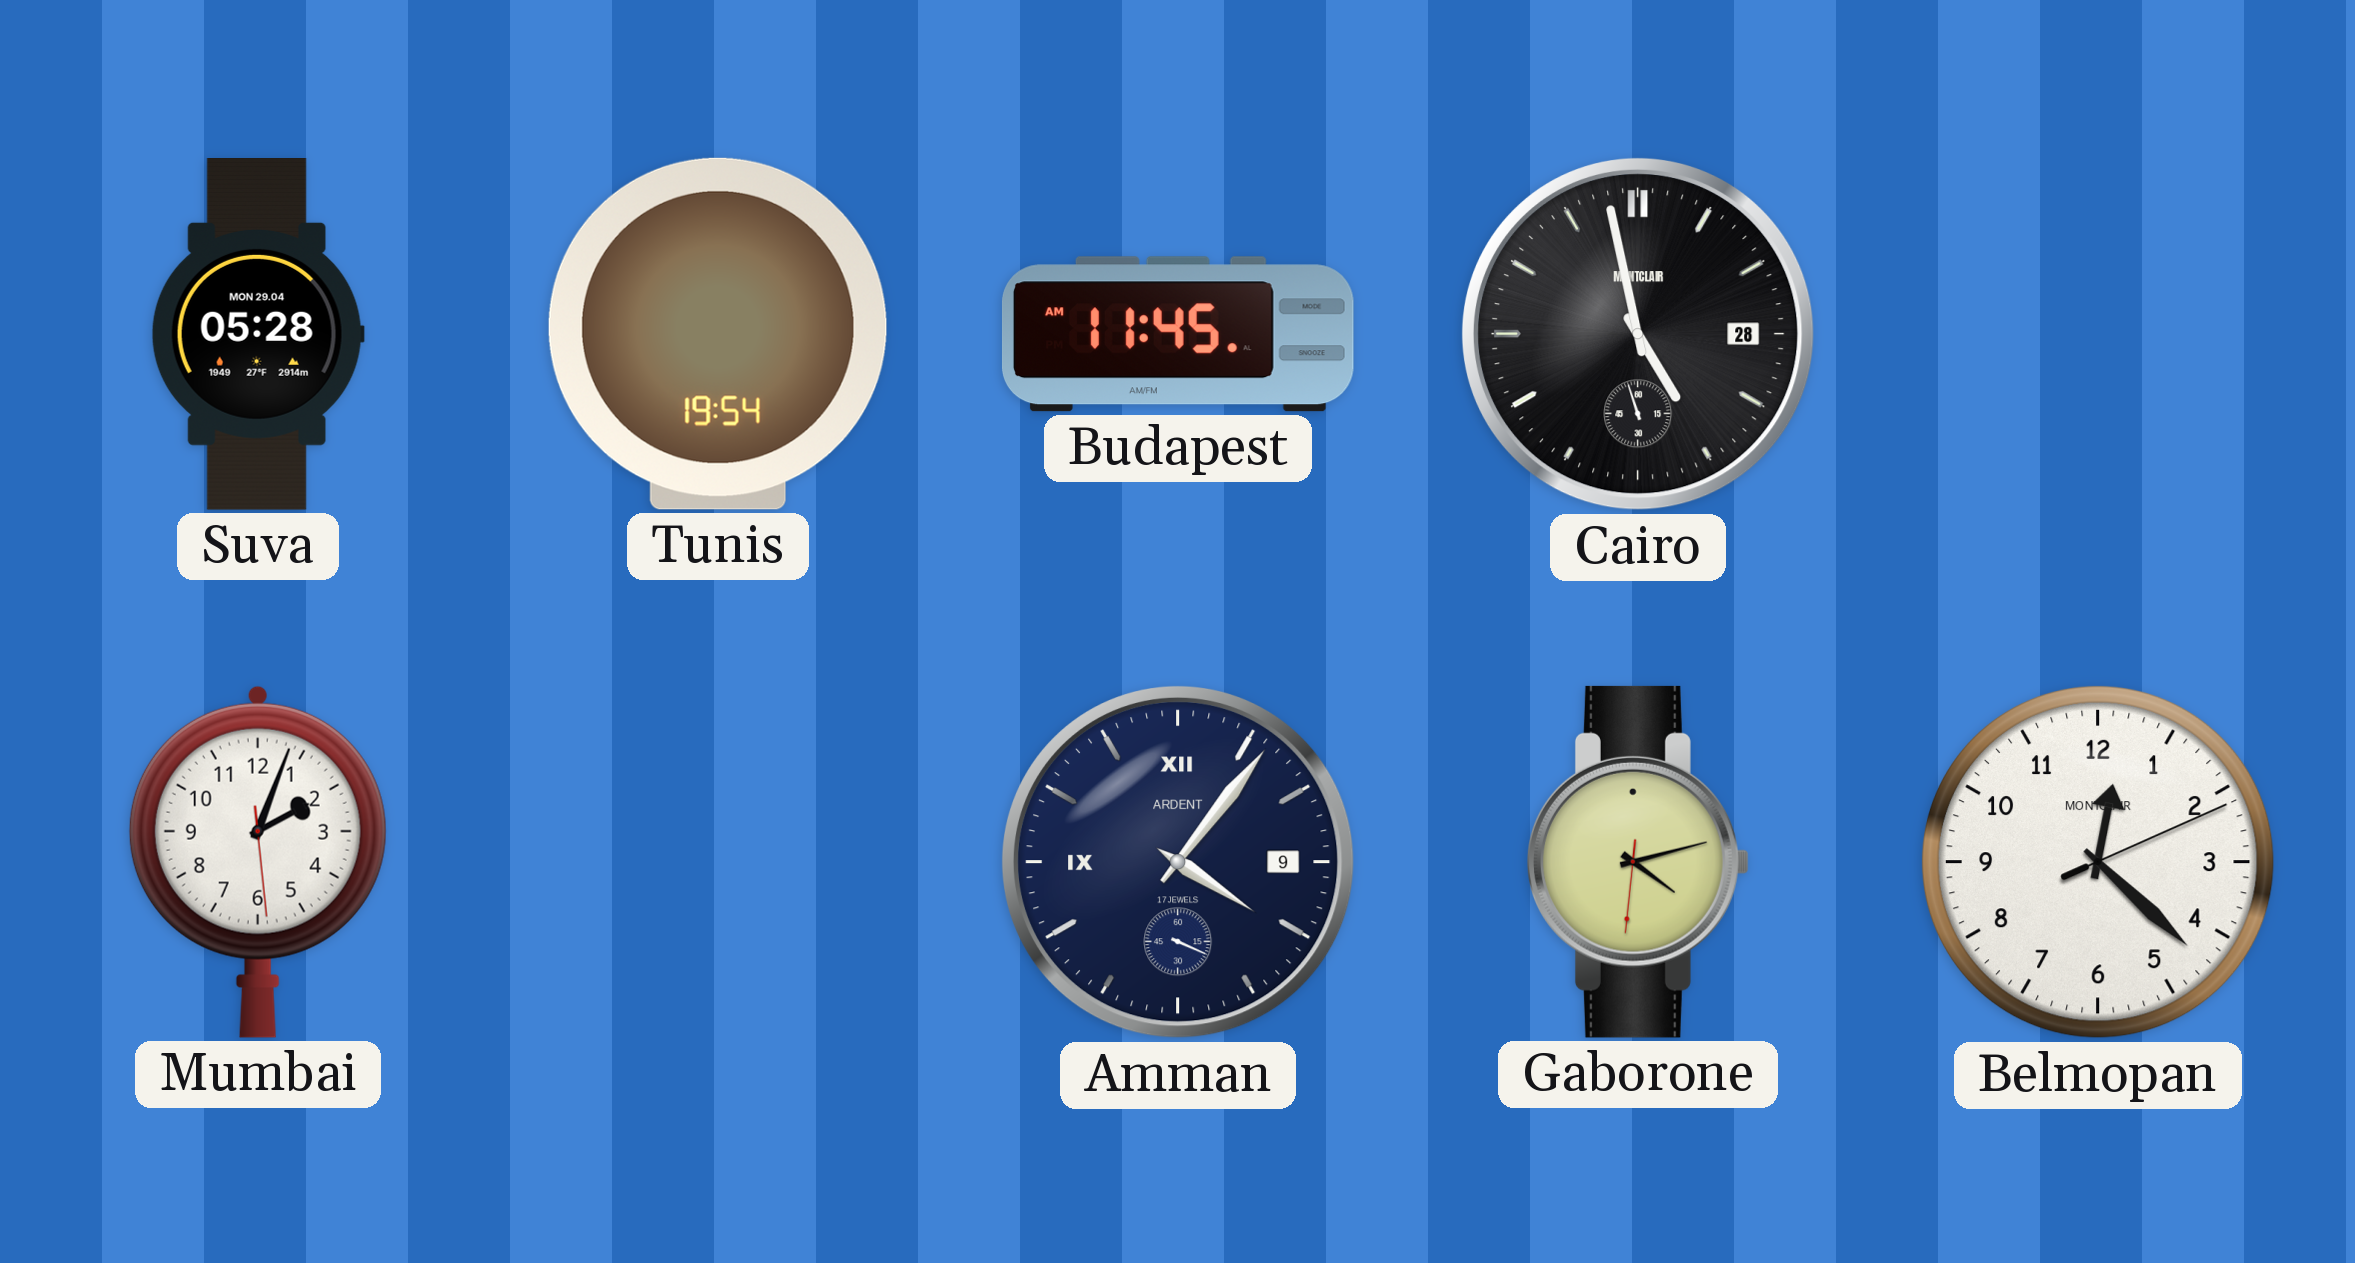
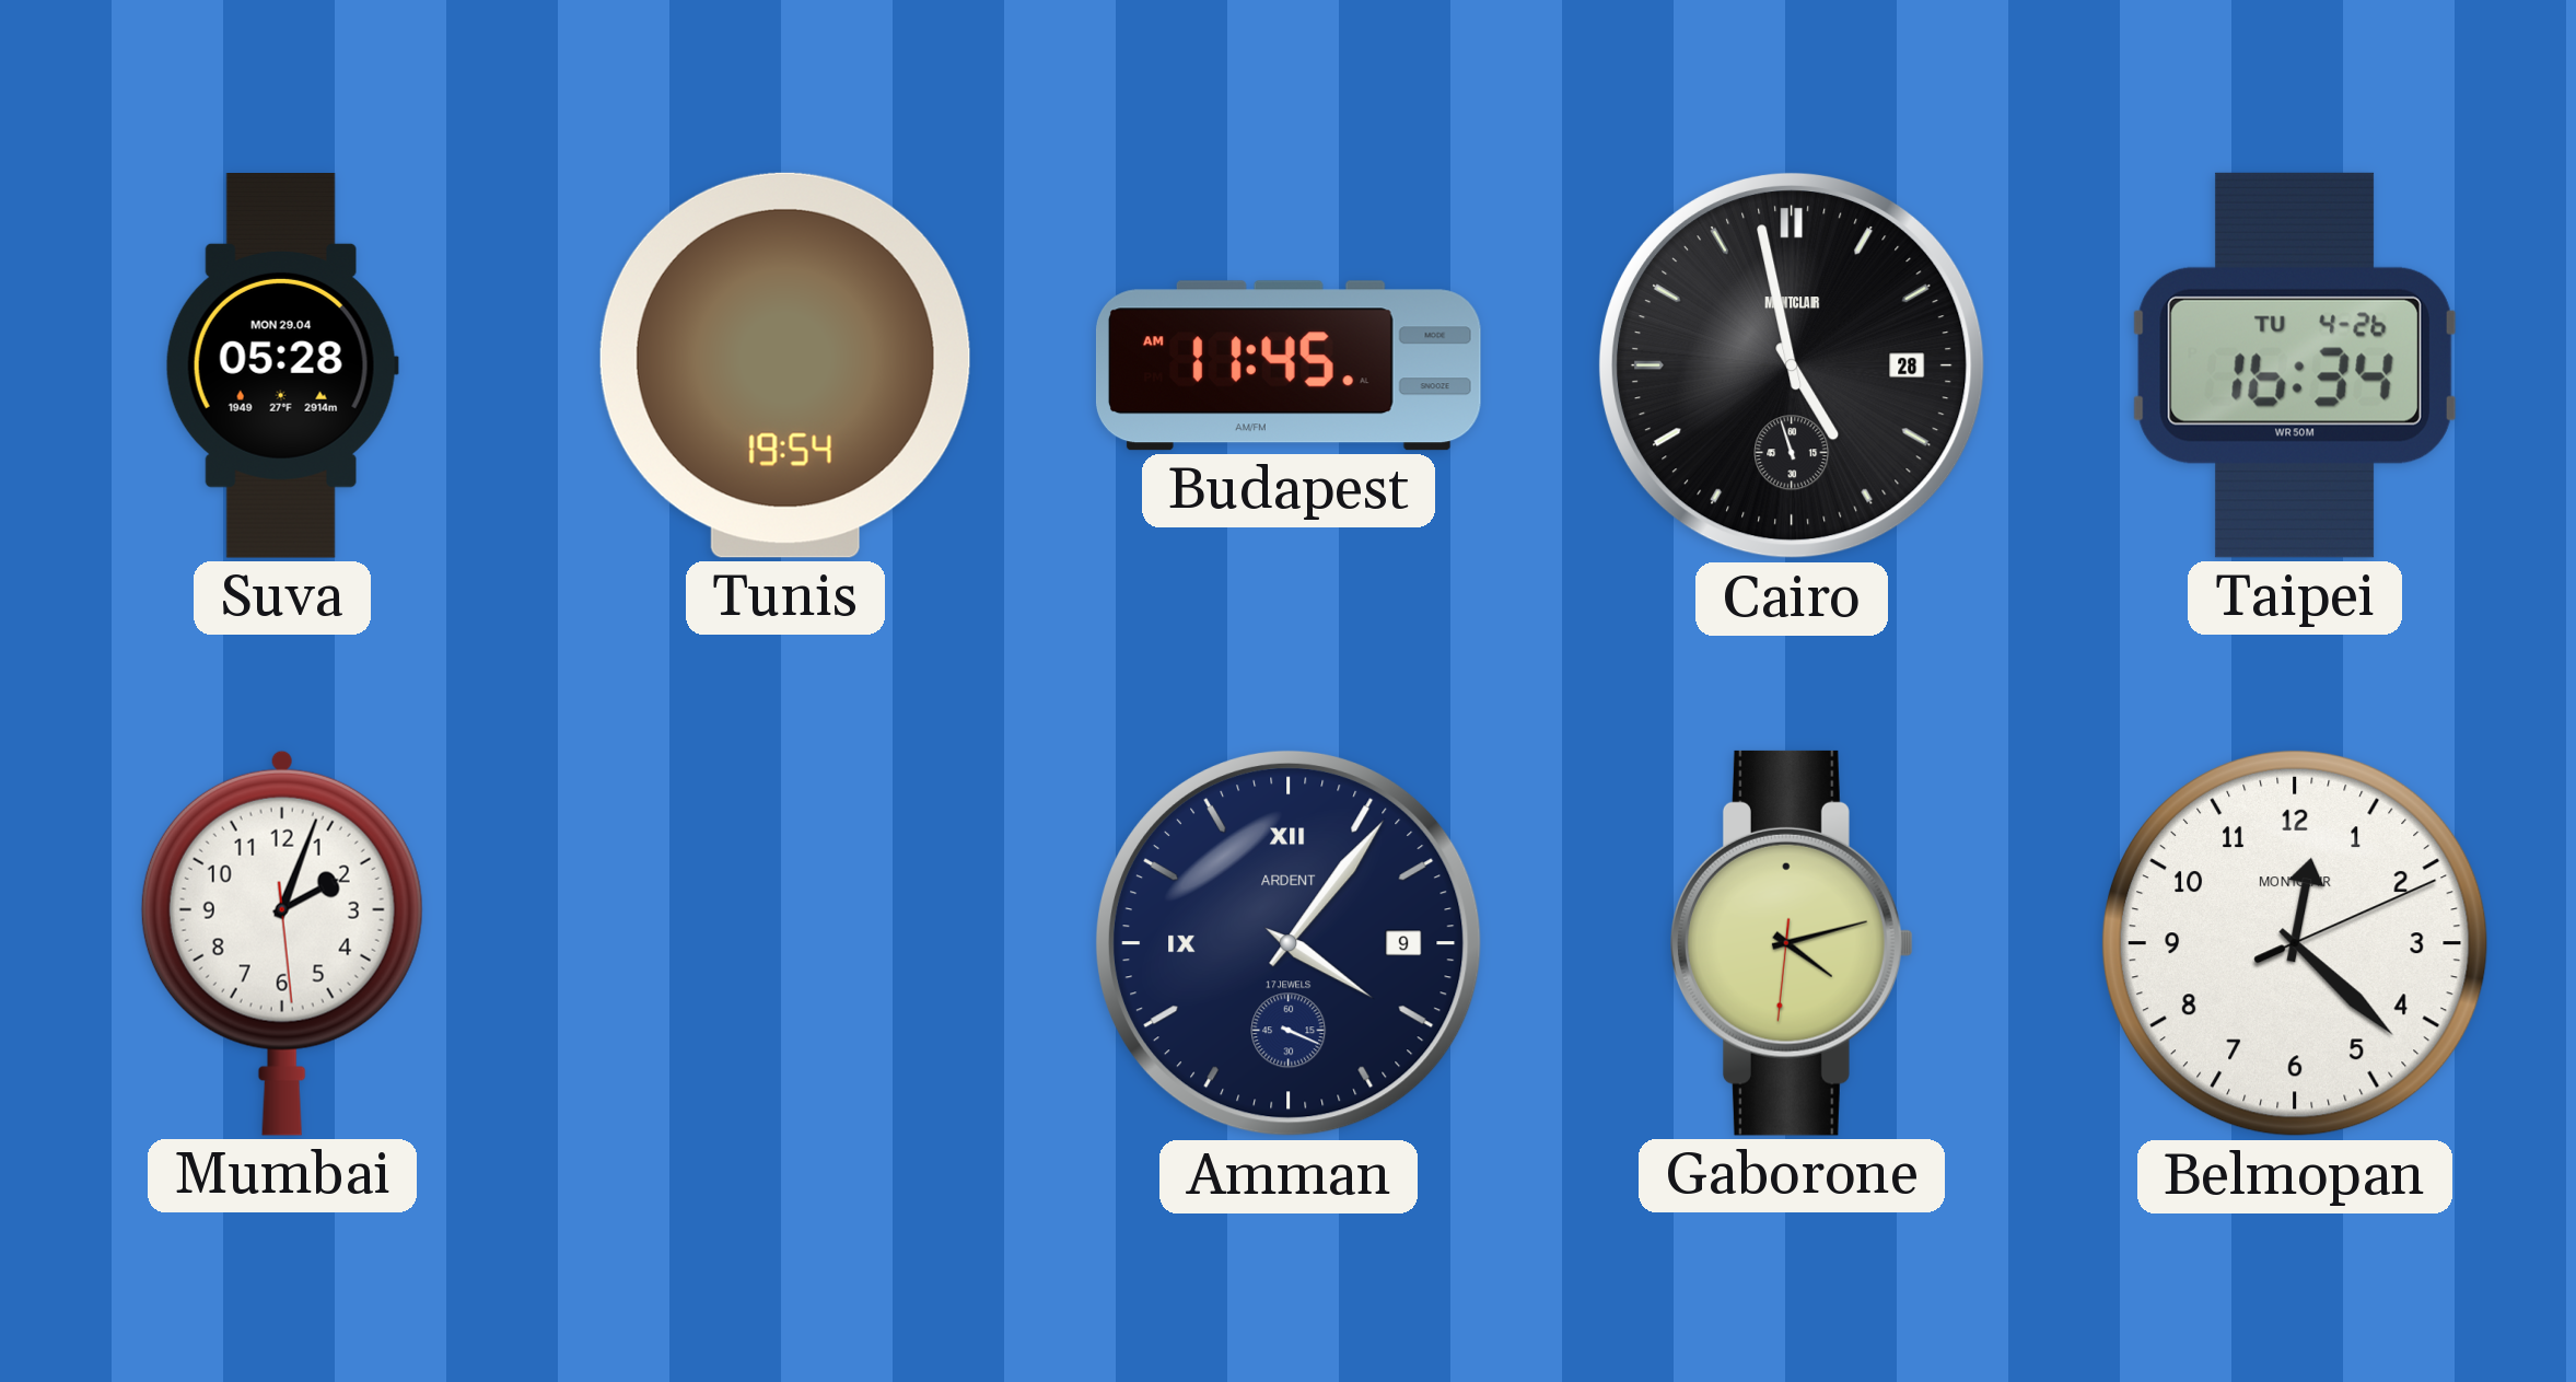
Taipei: none -> 16:34
